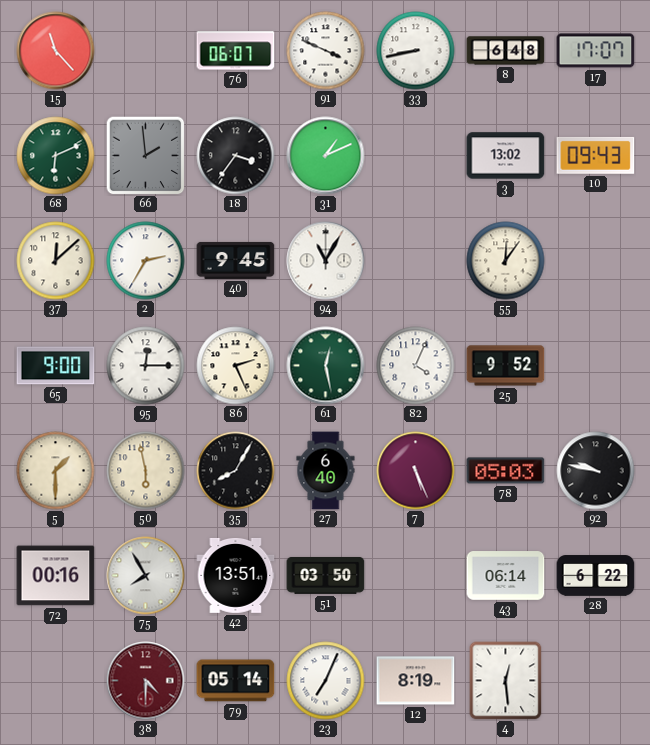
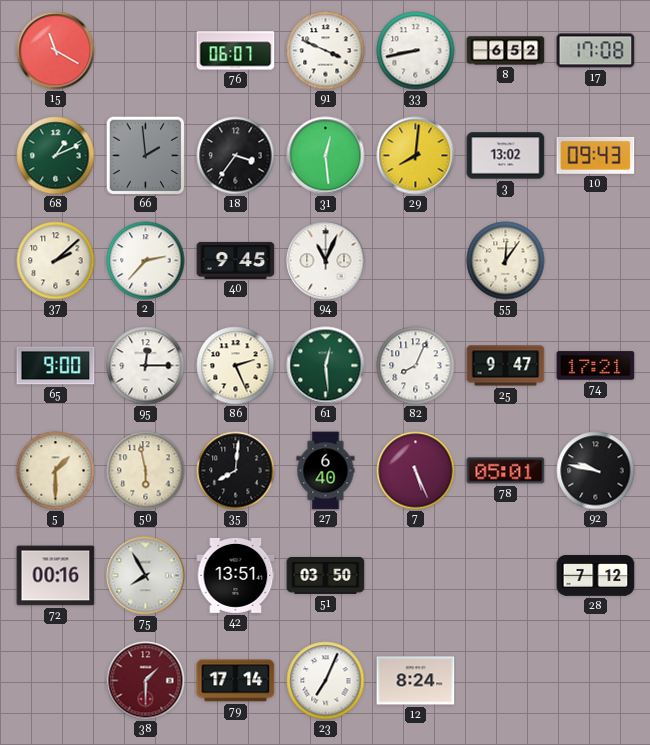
15: 11:23 -> 11:20
8: 6:48 -> 6:52
17: 17:07 -> 17:08
68: 6:11 -> 1:11
31: 1:11 -> 12:29
29: none -> 8:01
37: 12:08 -> 2:08
2: 2:35 -> 2:37
94: 11:05 -> 11:04
61: 12:28 -> 12:29
82: 4:04 -> 8:04
25: 9:52 -> 9:47
74: none -> 17:21
35: 8:05 -> 8:01
78: 05:03 -> 05:01
43: 06:14 -> none
28: 6:22 -> 7:12
38: 4:30 -> 1:30
79: 05:14 -> 17:14
12: 8:19 -> 8:24
4: 12:29 -> none
